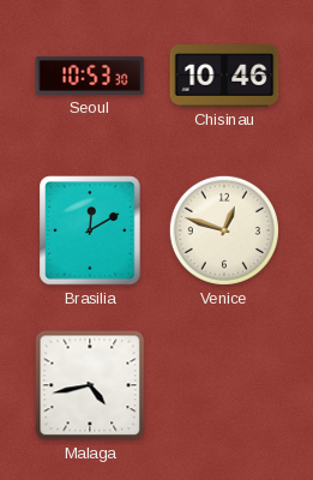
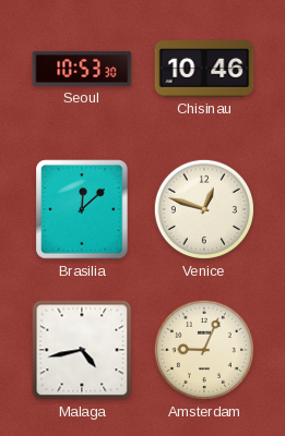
Brasilia: 12:10 -> 12:08
Amsterdam: none -> 9:04
